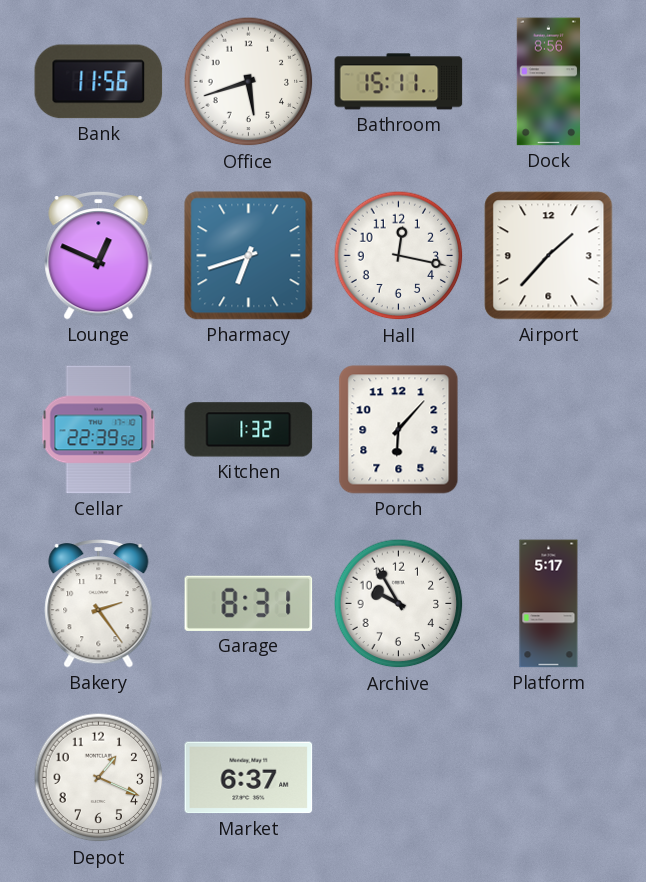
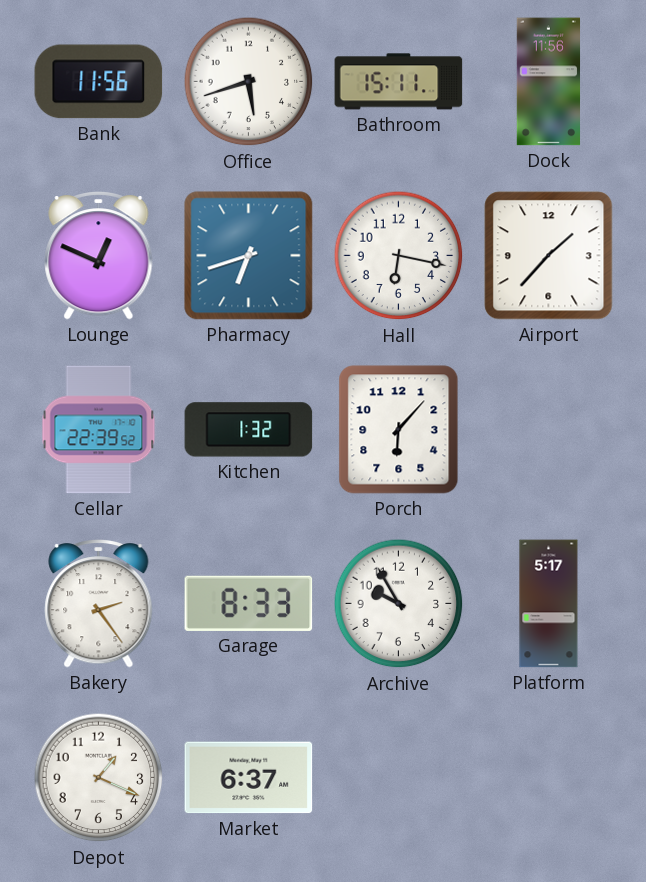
Dock: 8:56 -> 11:56
Hall: 12:17 -> 6:17
Garage: 8:31 -> 8:33
